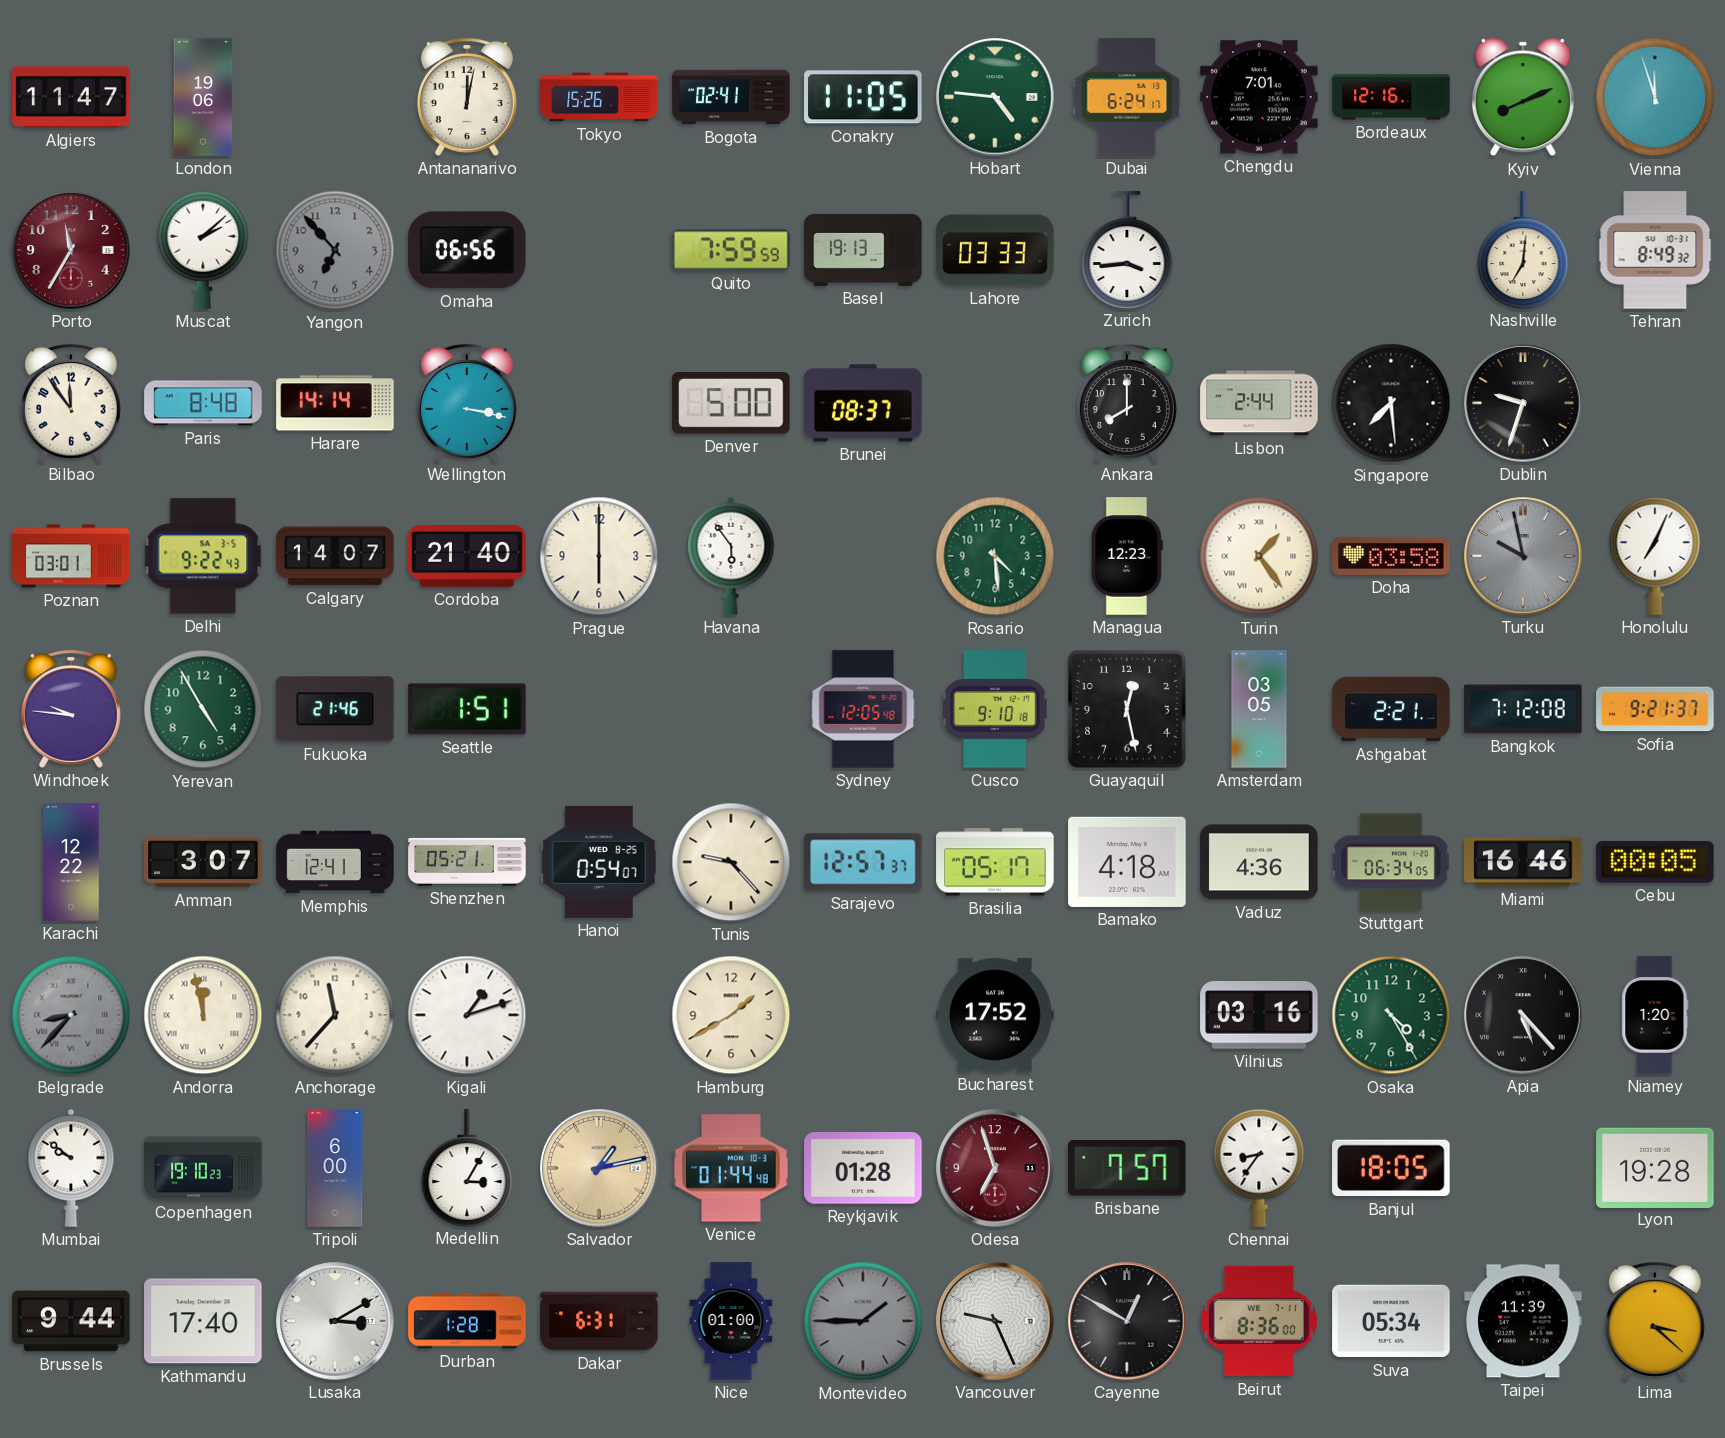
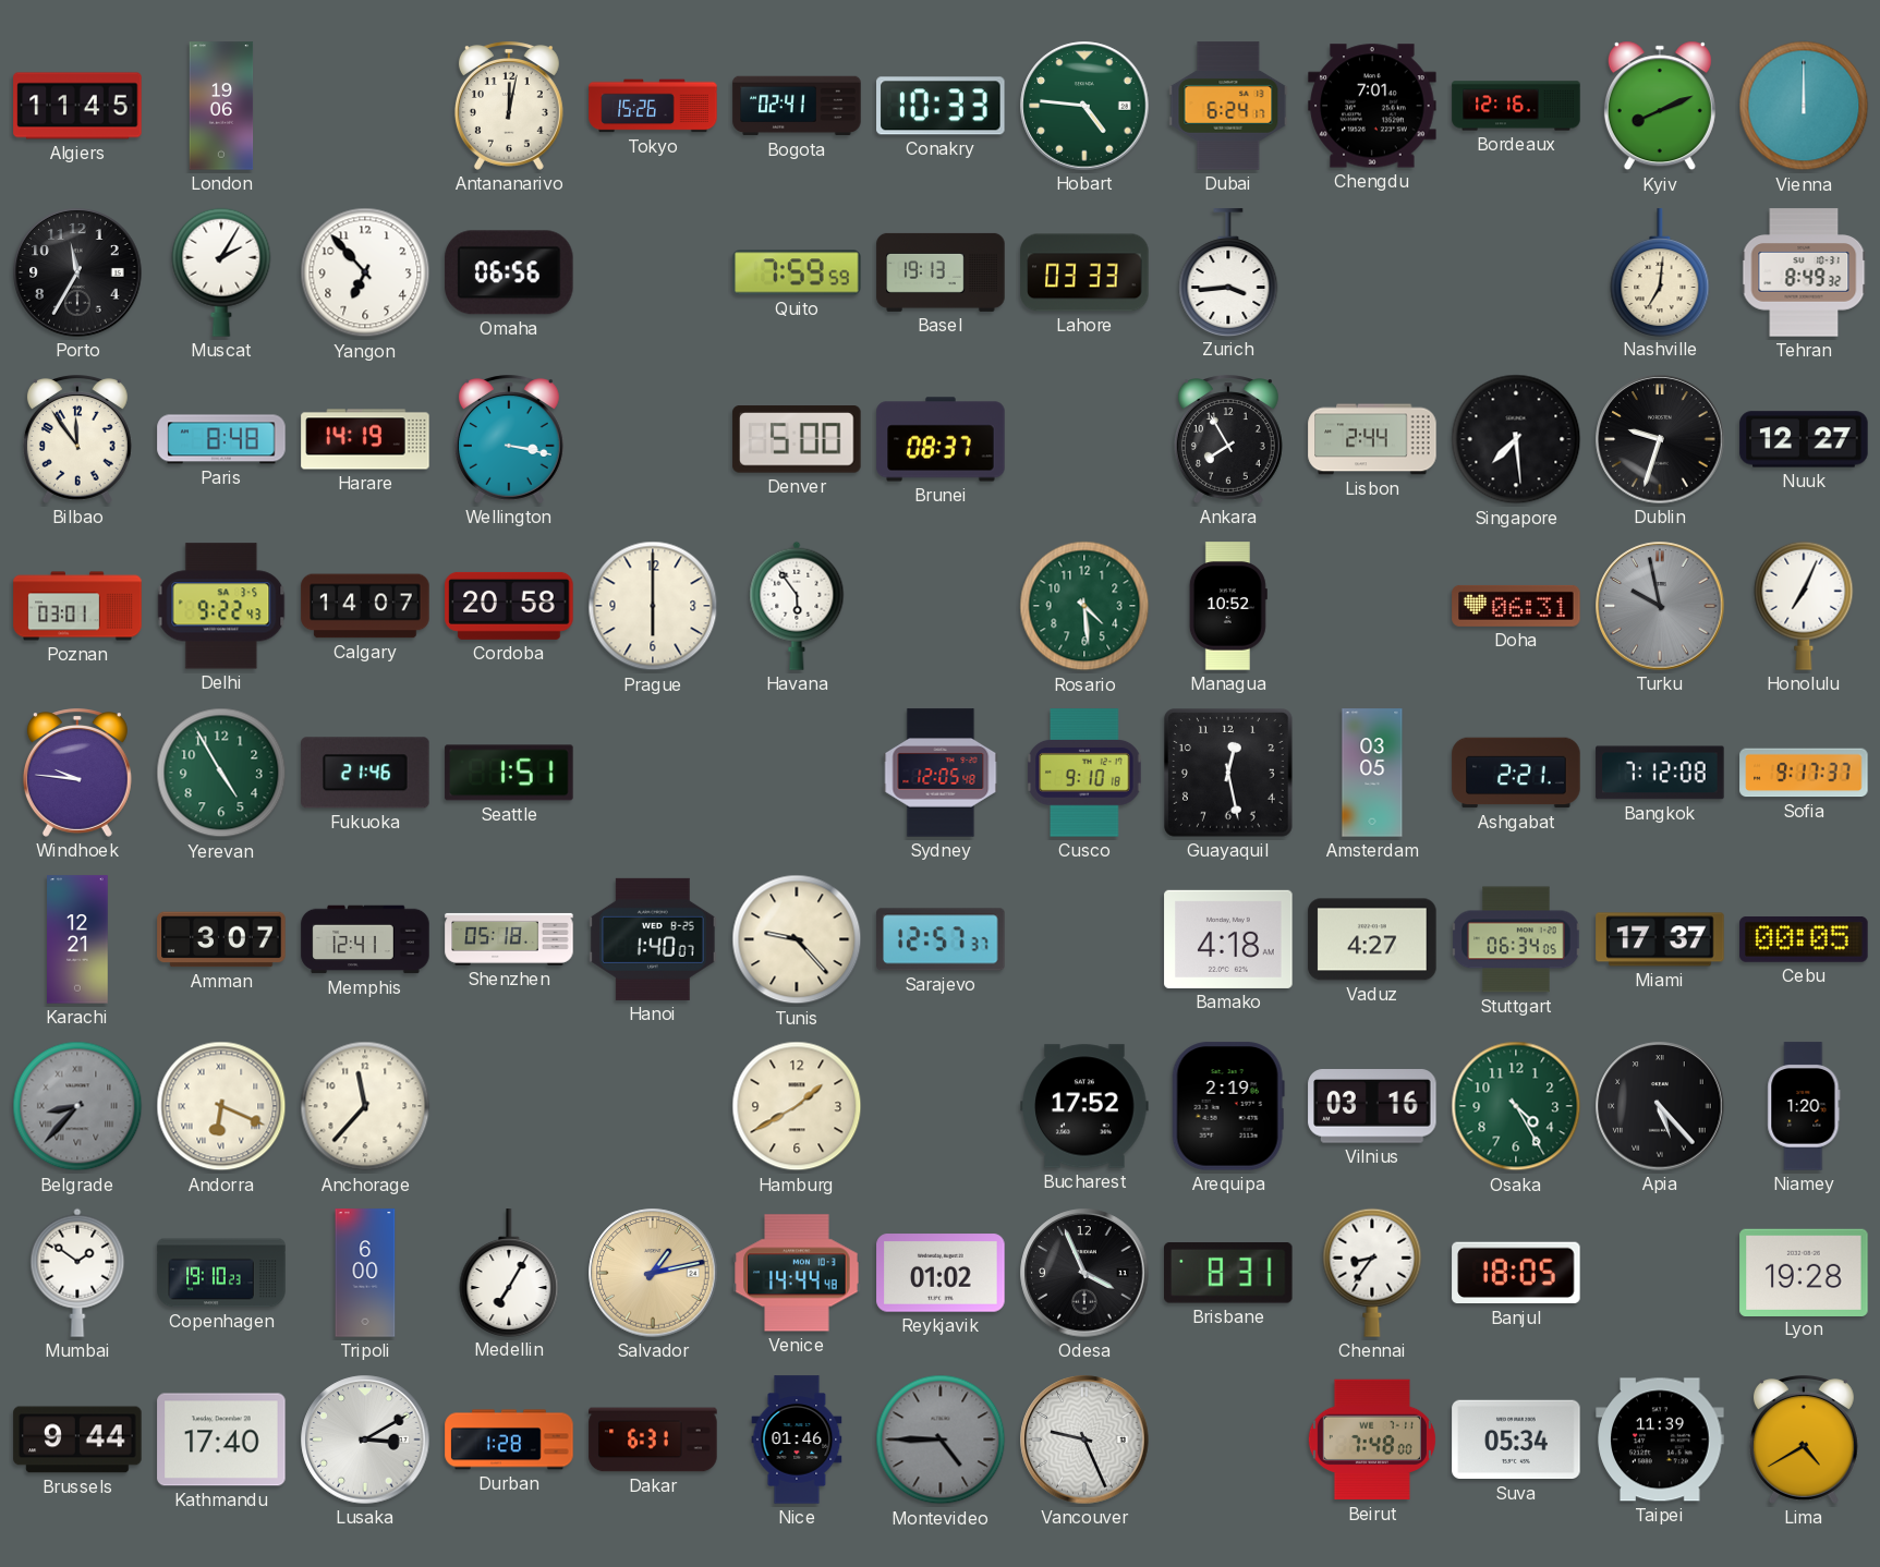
Algiers: 11:47 -> 11:45
Conakry: 11:05 -> 10:33
Vienna: 11:57 -> 12:00
Porto dial: burgundy -> black
Muscat: 2:08 -> 2:05
Yangon dial: grey -> white
Harare: 14:14 -> 14:19
Ankara: 8:00 -> 7:55
Nuuk: none -> 12:27
Cordoba: 21:40 -> 20:58
Managua: 12:23 -> 10:52
Turin: 1:24 -> none
Doha: 03:58 -> 06:31
Sofia: 9:21 -> 9:17
Karachi: 12:22 -> 12:21
Shenzhen: 05:21 -> 05:18
Hanoi: 0:54 -> 1:40
Brasilia: 05:17 -> none
Vaduz: 4:36 -> 4:27
Miami: 16:46 -> 17:37
Andorra: 11:58 -> 6:19
Kigali: 1:12 -> none
Arequipa: none -> 2:19
Mumbai: 9:51 -> 1:51
Medellin: 3:05 -> 7:05
Venice: 01:44 -> 14:44
Reykjavik: 01:28 -> 01:02
Odesa: 6:57 -> 3:56
Odesa dial: burgundy -> black
Brisbane: 7:57 -> 8:31
Nice: 01:00 -> 01:46
Montevideo: 1:45 -> 4:45
Cayenne: 12:50 -> none
Beirut: 8:36 -> 7:48
Lima: 3:22 -> 4:40
